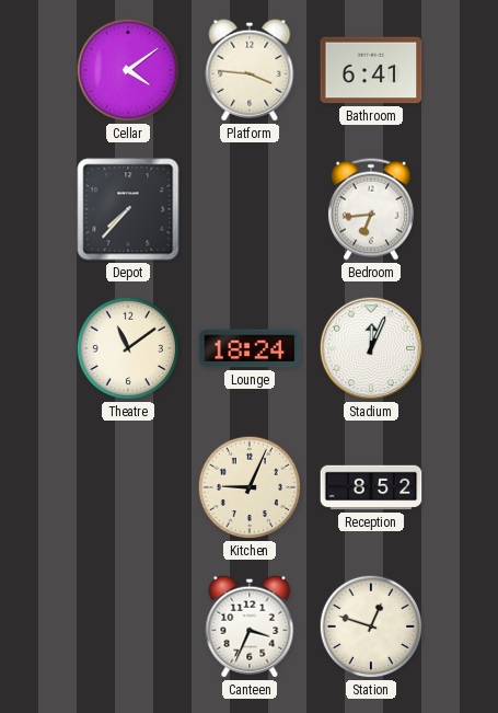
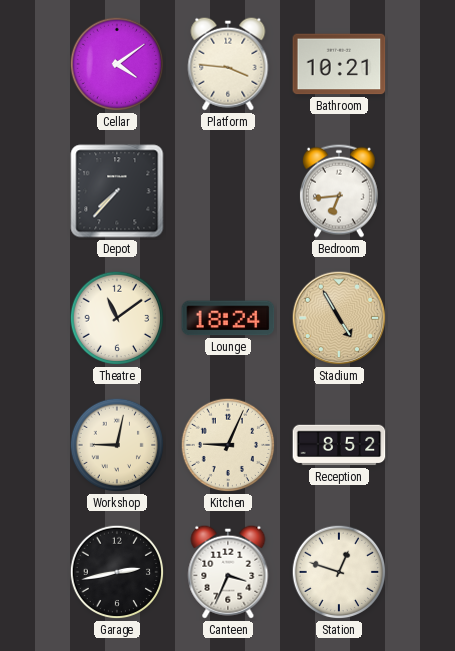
Bathroom: 6:41 -> 10:21
Stadium: 12:04 -> 4:55
Stadium dial: white -> champagne
Workshop: none -> 9:02
Garage: none -> 2:43
